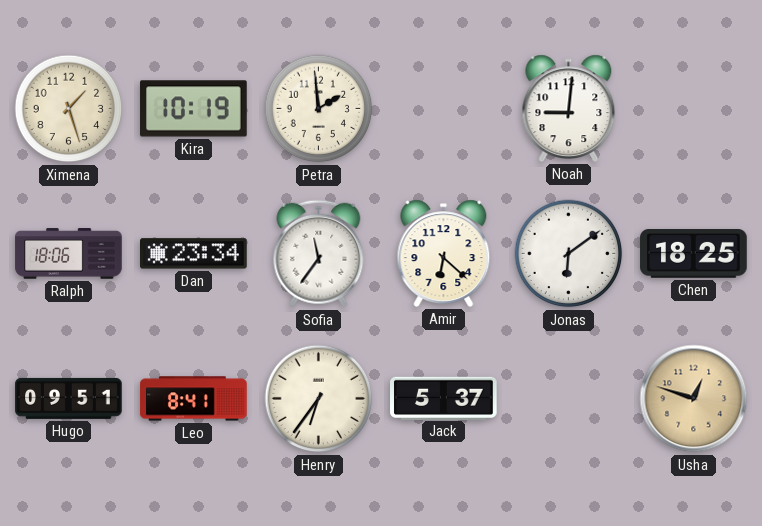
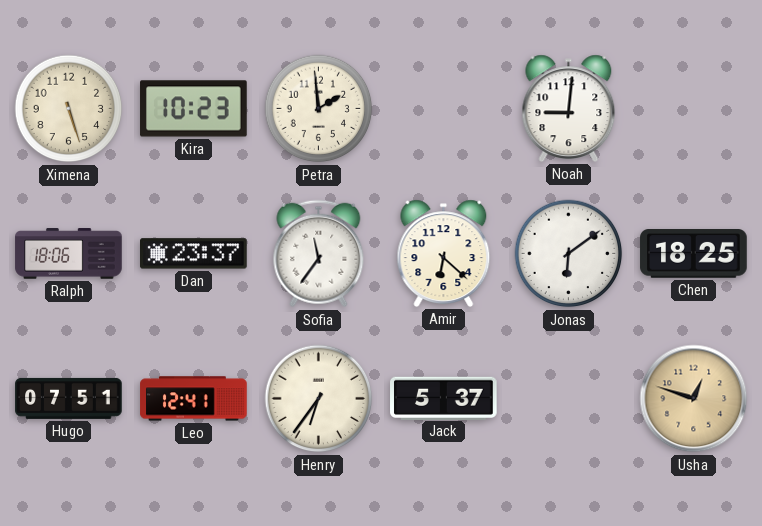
Ximena: 1:27 -> 5:27
Kira: 10:19 -> 10:23
Dan: 23:34 -> 23:37
Hugo: 09:51 -> 07:51
Leo: 8:41 -> 12:41
